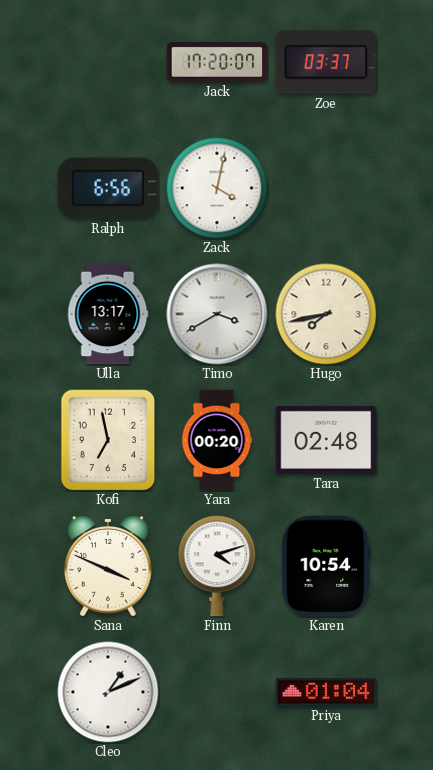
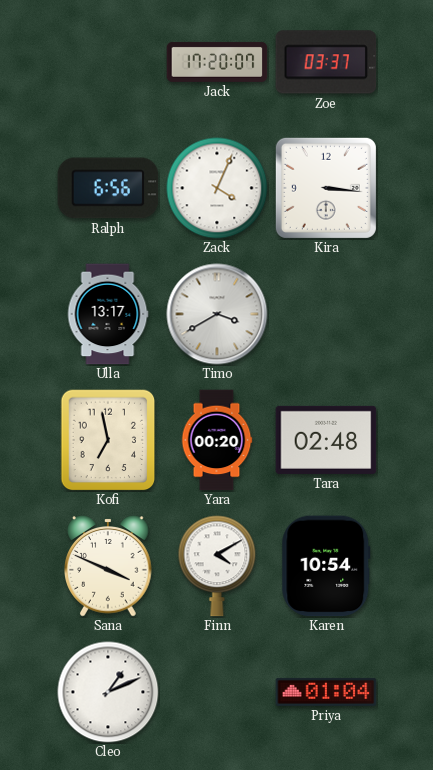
Zack: 4:02 -> 4:04
Kira: none -> 3:16
Hugo: 7:43 -> none
Finn: 4:12 -> 4:10
